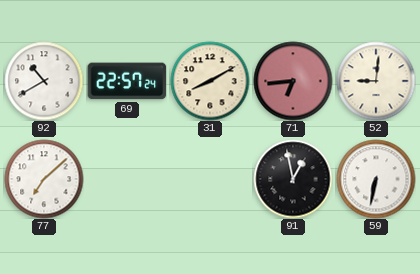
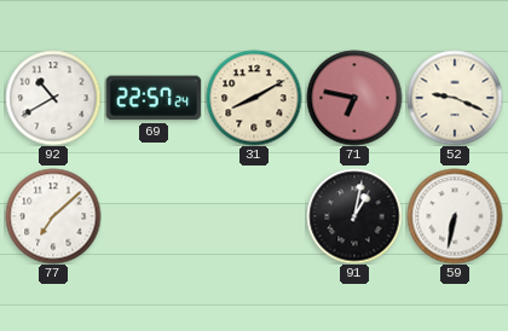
71: 6:44 -> 6:47
52: 9:01 -> 9:19
91: 12:58 -> 1:02
